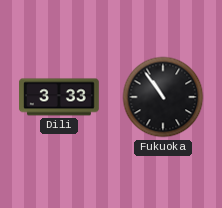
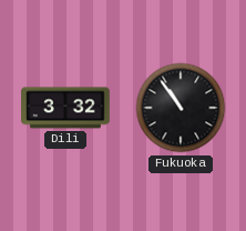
Dili: 3:33 -> 3:32
